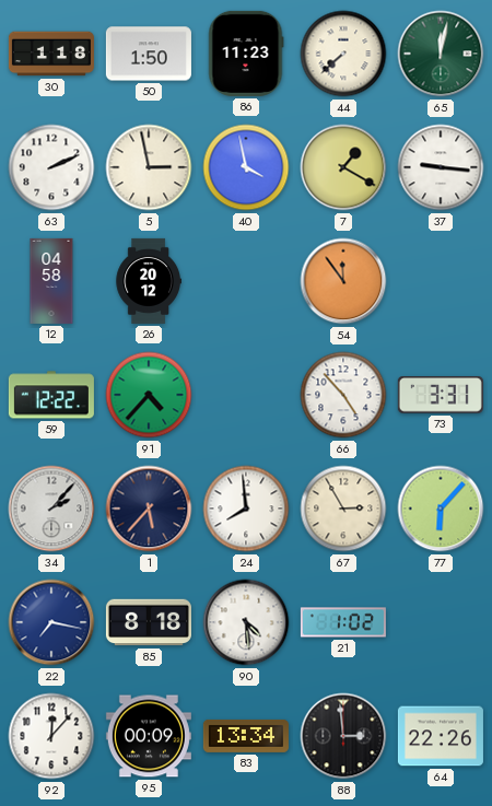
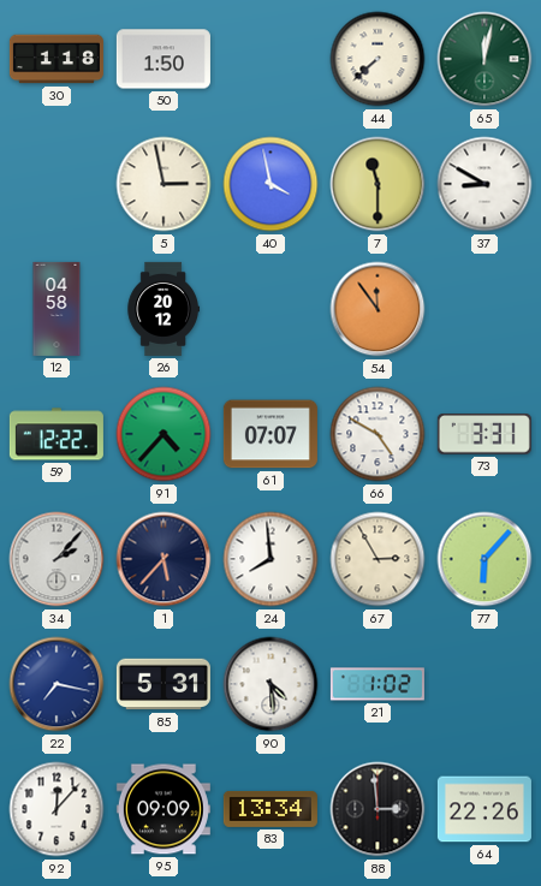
86: 11:23 -> none
63: 2:11 -> none
7: 1:20 -> 11:30
37: 9:16 -> 8:50
61: none -> 07:07
66: 4:53 -> 4:50
85: 8:18 -> 5:31
95: 00:09 -> 09:09
